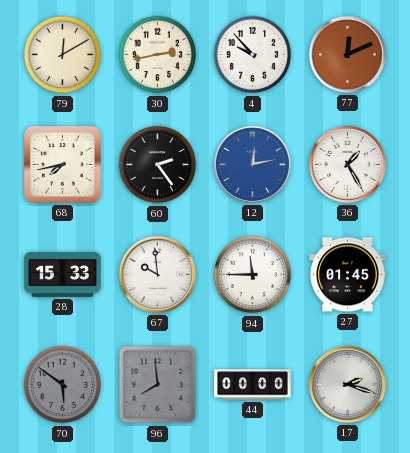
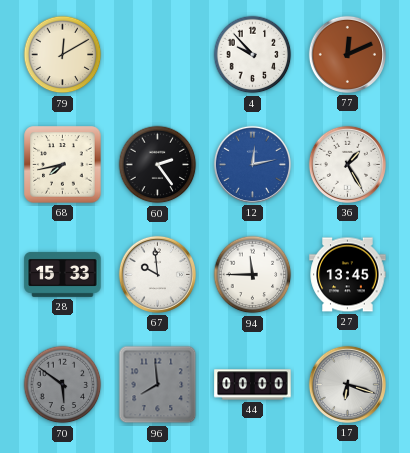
30: 2:43 -> none
27: 01:45 -> 13:45
17: 2:18 -> 6:18
